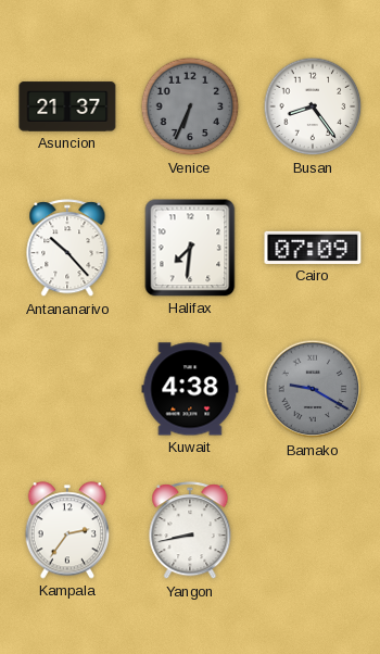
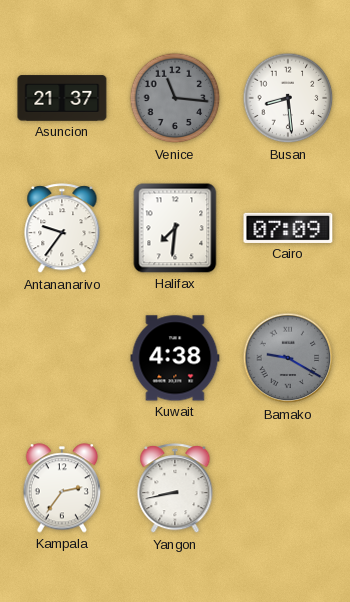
Venice: 6:34 -> 11:16
Busan: 8:24 -> 8:29
Antananarivo: 10:23 -> 9:36
